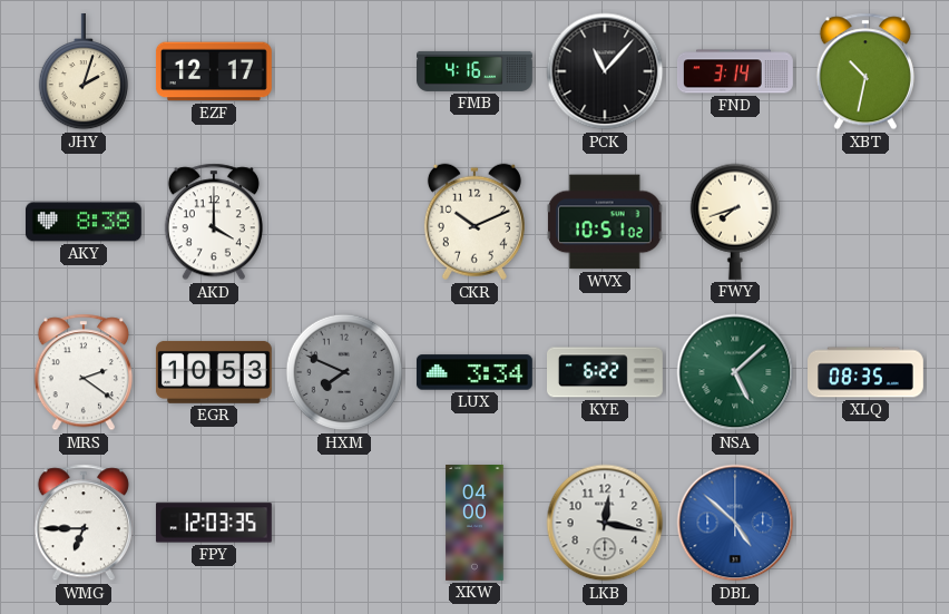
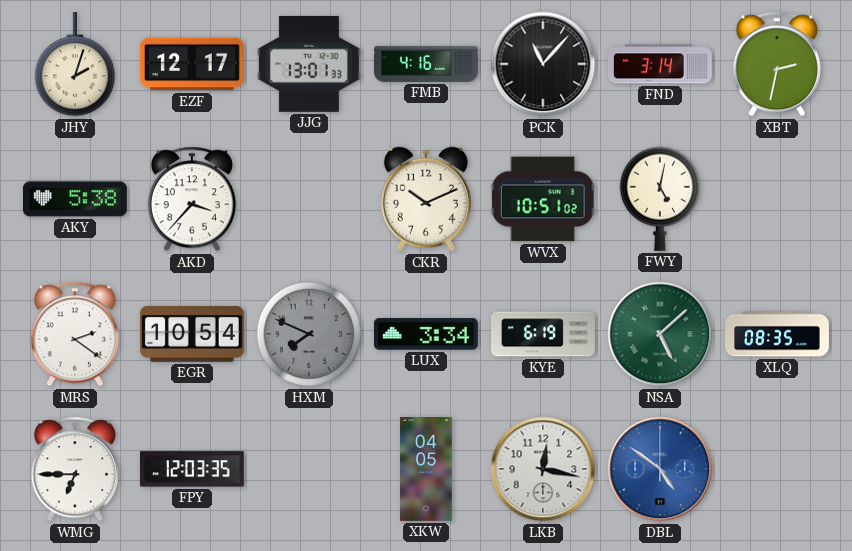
JJG: none -> 13:01
XBT: 10:32 -> 2:32
AKY: 8:38 -> 5:38
AKD: 4:00 -> 3:37
FWY: 7:42 -> 5:02
EGR: 10:53 -> 10:54
KYE: 6:22 -> 6:19
XKW: 04:00 -> 04:05
DBL: 4:52 -> 4:51
